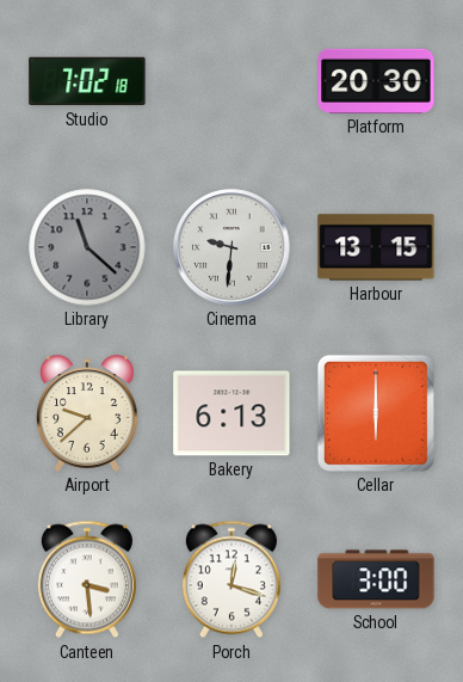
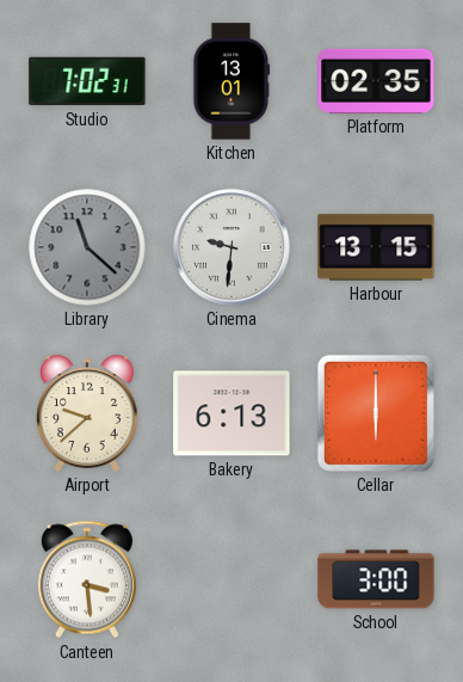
Studio: 7:02:18 -> 7:02:31
Kitchen: none -> 13:01
Platform: 20:30 -> 02:35
Porch: 12:18 -> none
